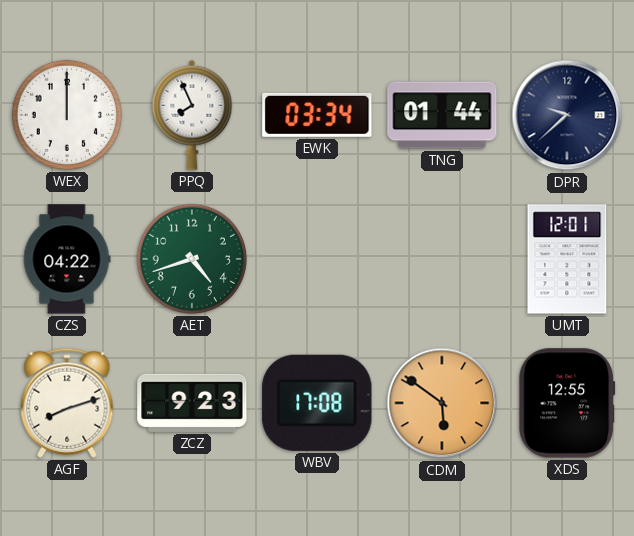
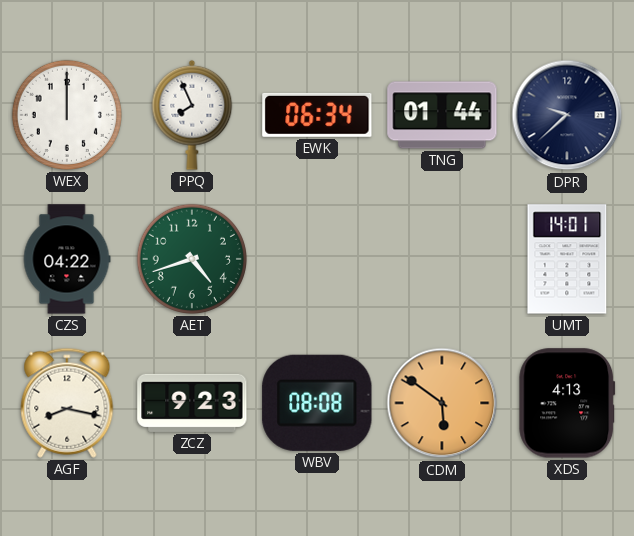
EWK: 03:34 -> 06:34
UMT: 12:01 -> 14:01
AGF: 8:12 -> 8:17
WBV: 17:08 -> 08:08
XDS: 12:55 -> 4:13
